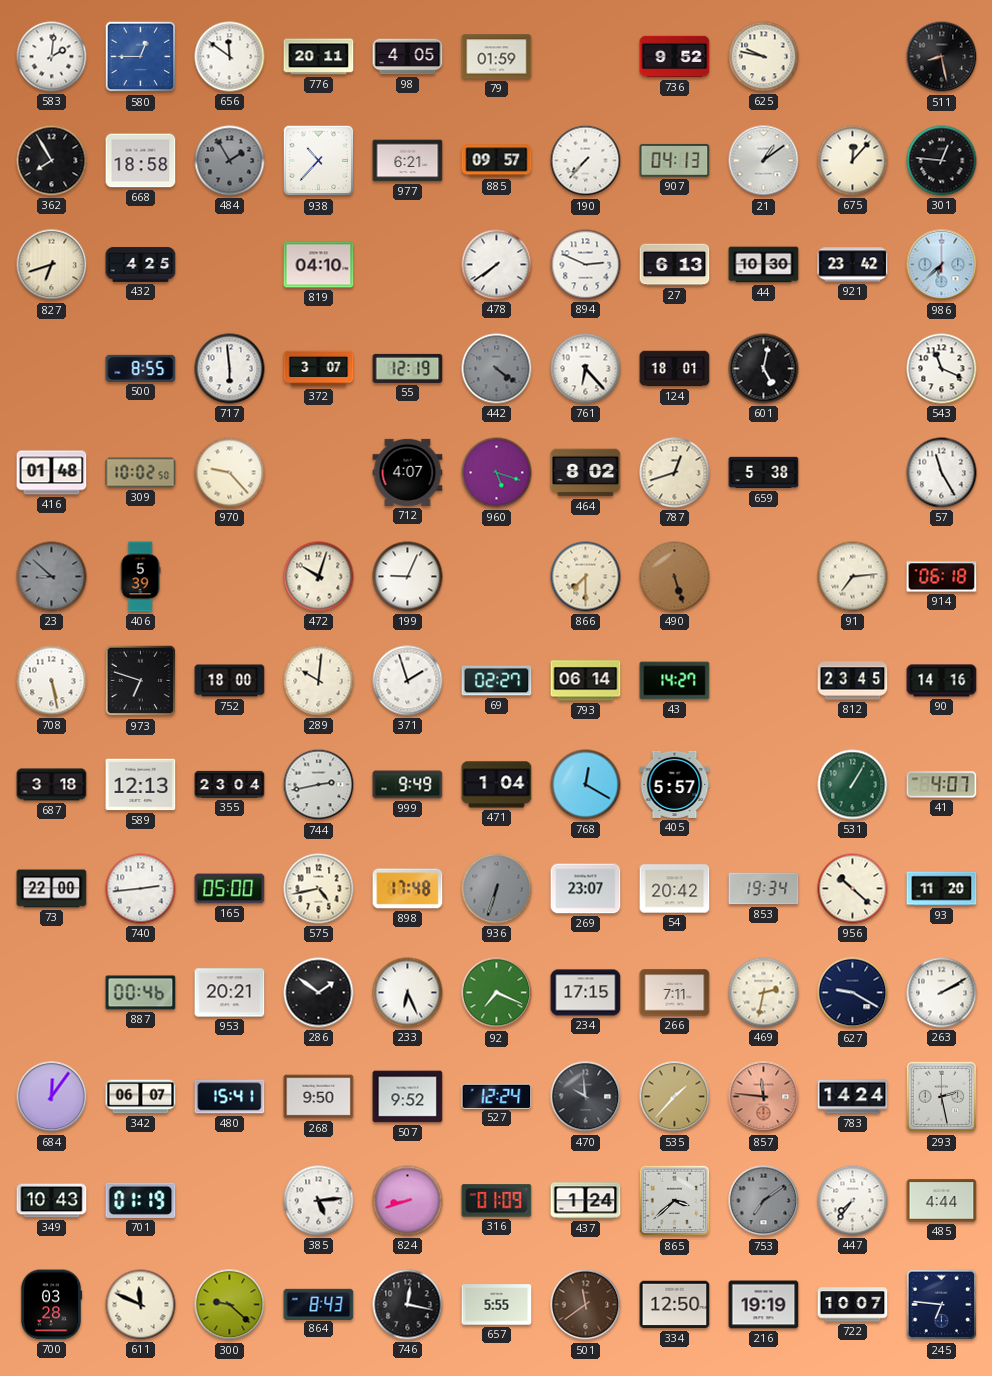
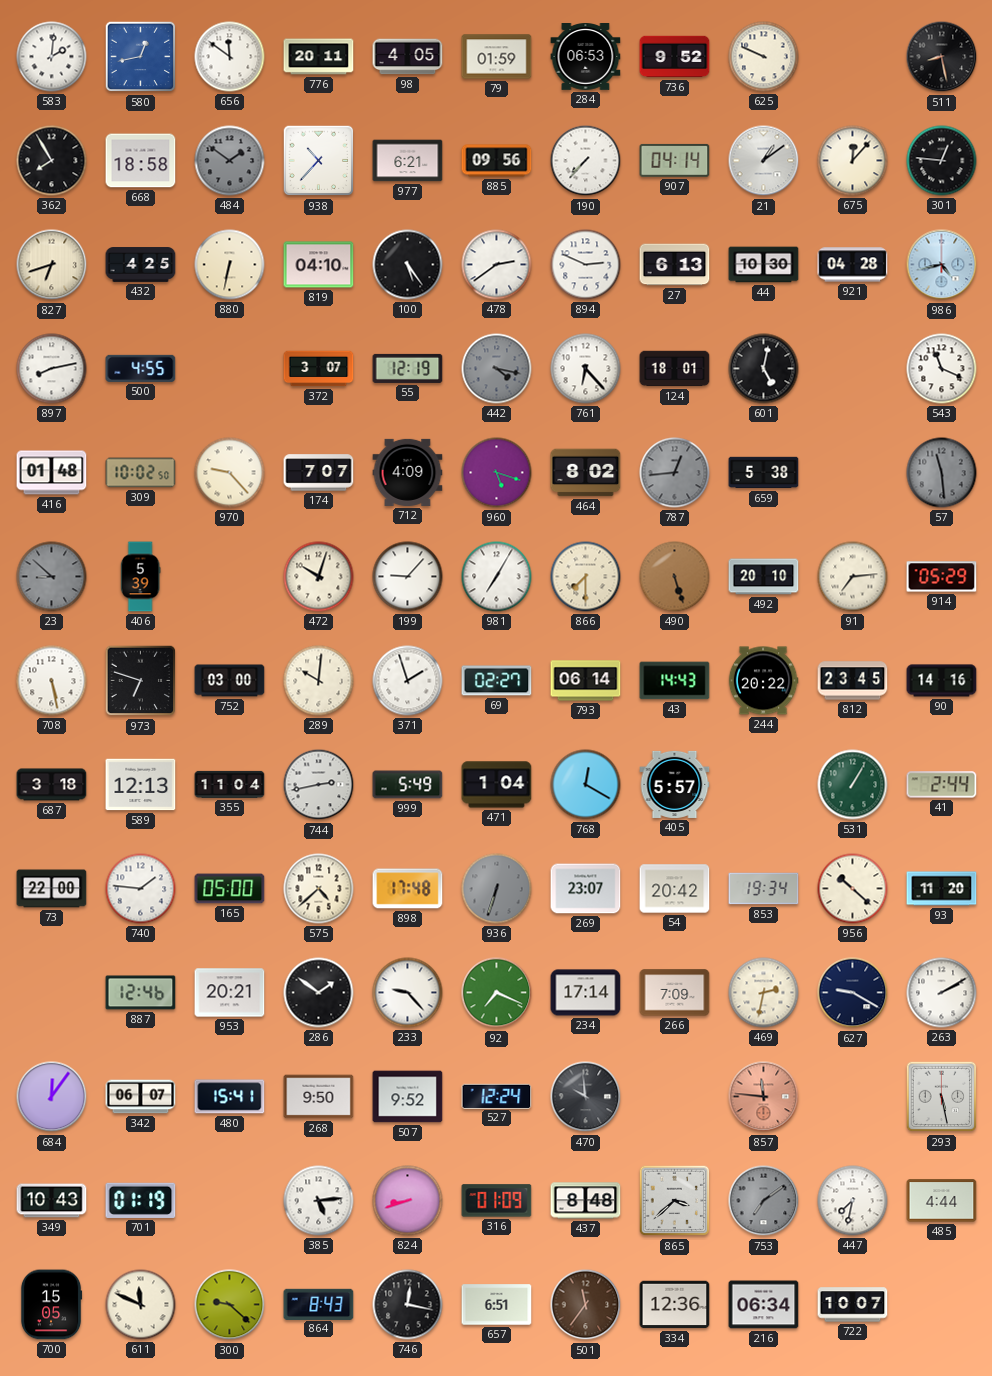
580: 12:45 -> 12:43
284: none -> 06:53
625: 9:47 -> 9:49
484: 1:55 -> 1:51
885: 09:57 -> 09:56
907: 04:13 -> 04:14
880: none -> 6:32
100: none -> 5:24
478: 7:39 -> 2:39
921: 23:42 -> 04:28
986: 6:38 -> 4:43
897: none -> 8:13
500: 8:55 -> 4:55
717: 5:59 -> none
442: 4:21 -> 4:17
174: none -> 7:07
712: 4:07 -> 4:09
787: 12:42 -> 12:44
787 dial: cream -> grey
57: 11:25 -> 11:29
57 dial: white -> grey
199: 9:04 -> 9:07
981: none -> 7:05
492: none -> 20:10
914: 06:18 -> 05:29
752: 18:00 -> 03:00
43: 14:27 -> 14:43
244: none -> 20:22
355: 23:04 -> 11:04
999: 9:49 -> 5:49
41: 4:07 -> 2:44
740: 2:44 -> 1:46
575: 4:43 -> 4:38
887: 00:46 -> 12:46
233: 6:26 -> 9:23
234: 17:15 -> 17:14
266: 7:11 -> 7:09
535: 1:37 -> none
783: 14:24 -> none
293: 2:28 -> 5:28
437: 1:24 -> 8:48
447: 7:36 -> 7:32
700: 03:28 -> 15:05
657: 5:55 -> 6:51
501: 11:39 -> 11:36
334: 12:50 -> 12:36
216: 19:19 -> 06:34
245: 6:46 -> none
